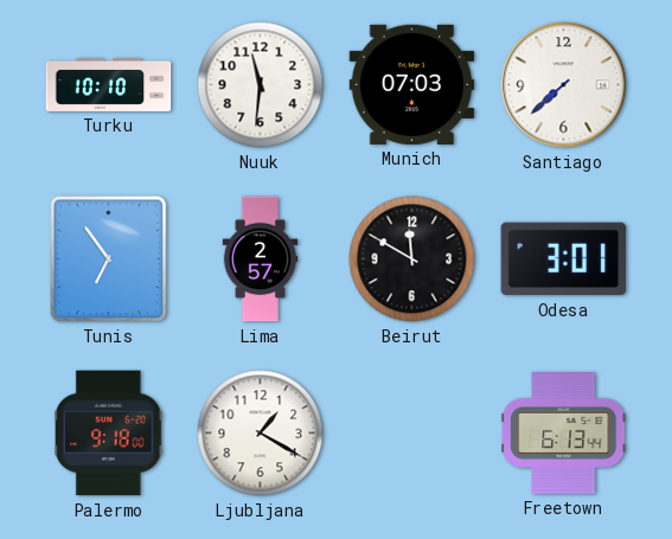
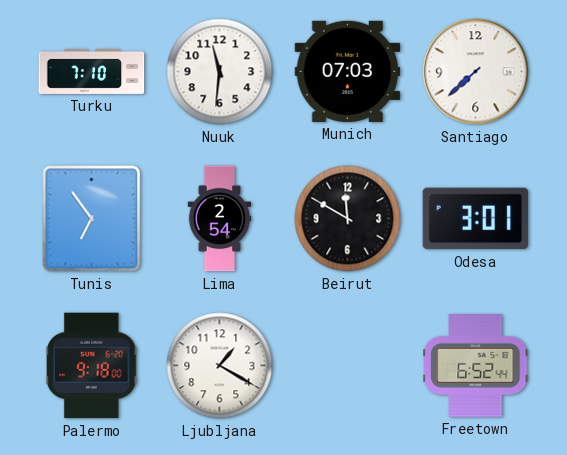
Turku: 10:10 -> 7:10
Lima: 2:57 -> 2:54
Freetown: 6:13 -> 6:52
